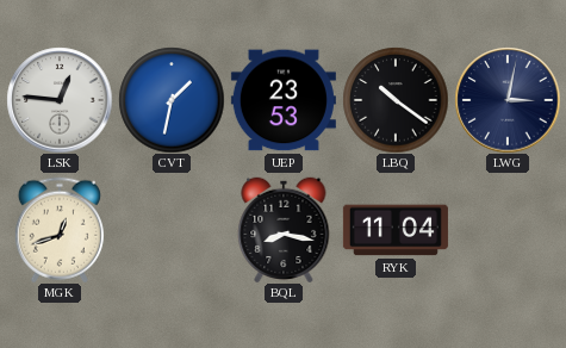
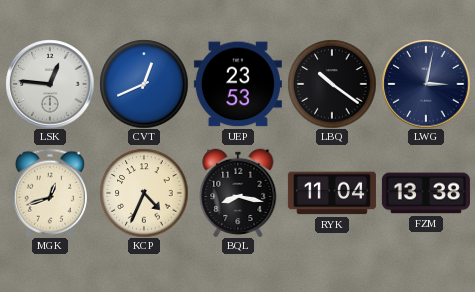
CVT: 1:32 -> 12:41
KCP: none -> 4:34
FZM: none -> 13:38
